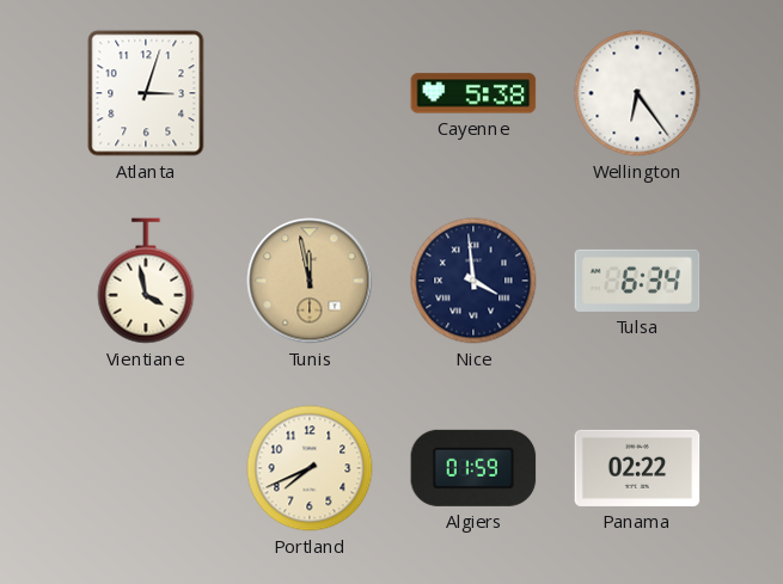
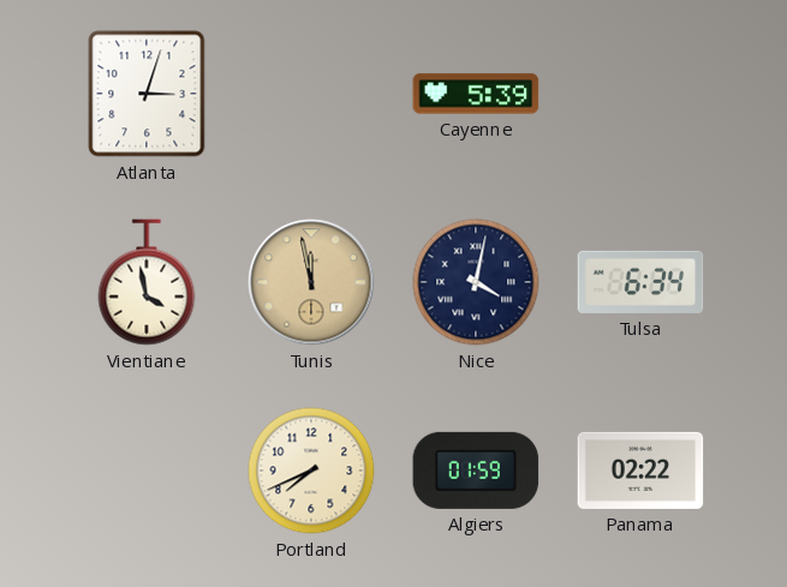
Cayenne: 5:38 -> 5:39
Wellington: 6:24 -> none
Nice: 3:59 -> 4:02
